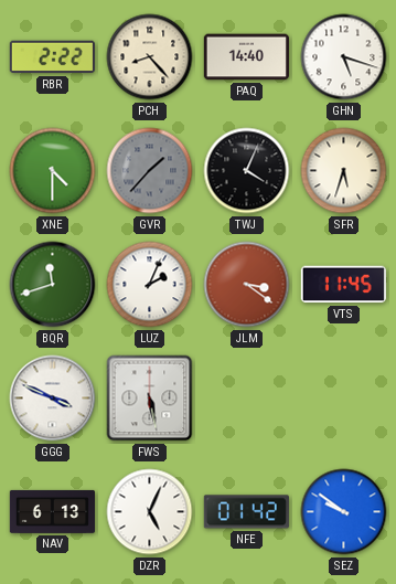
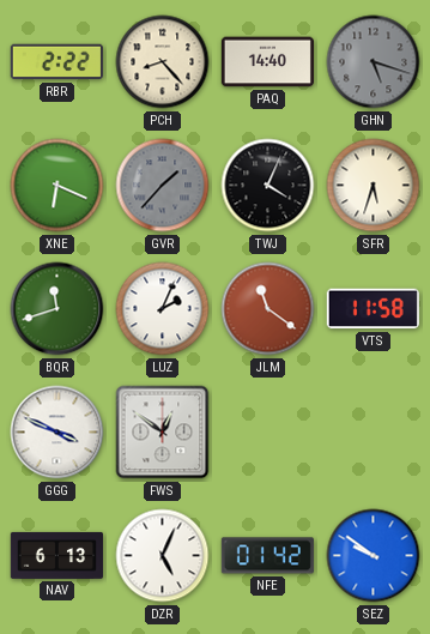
GHN dial: white -> grey
XNE: 4:30 -> 6:19
JLM: 3:21 -> 11:21
VTS: 11:45 -> 11:58
FWS: 5:28 -> 12:51
